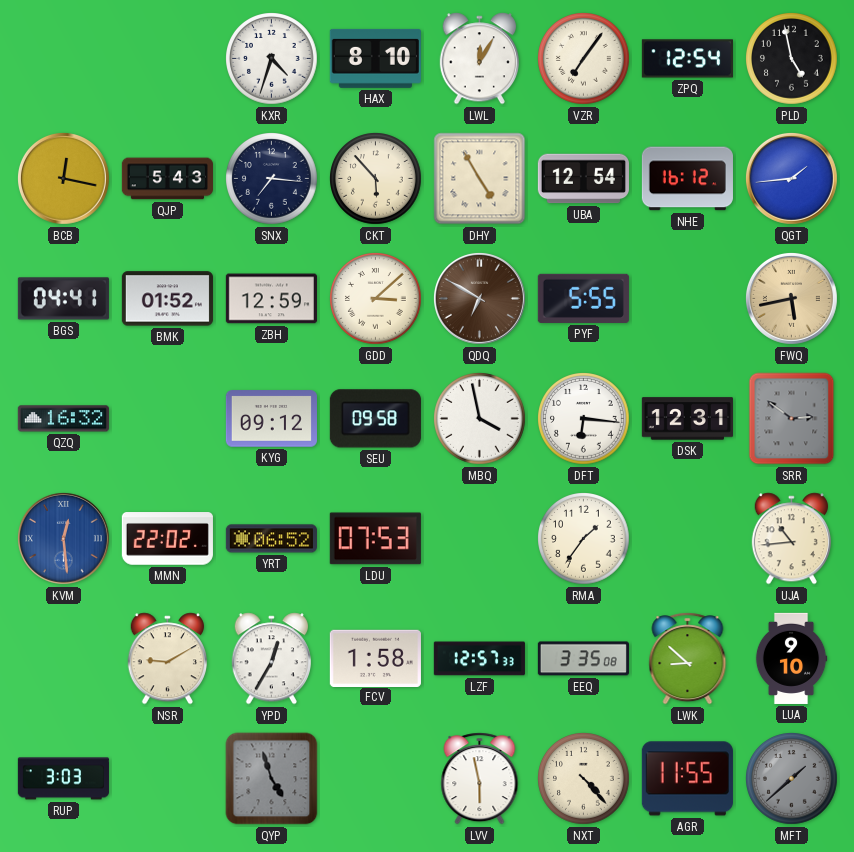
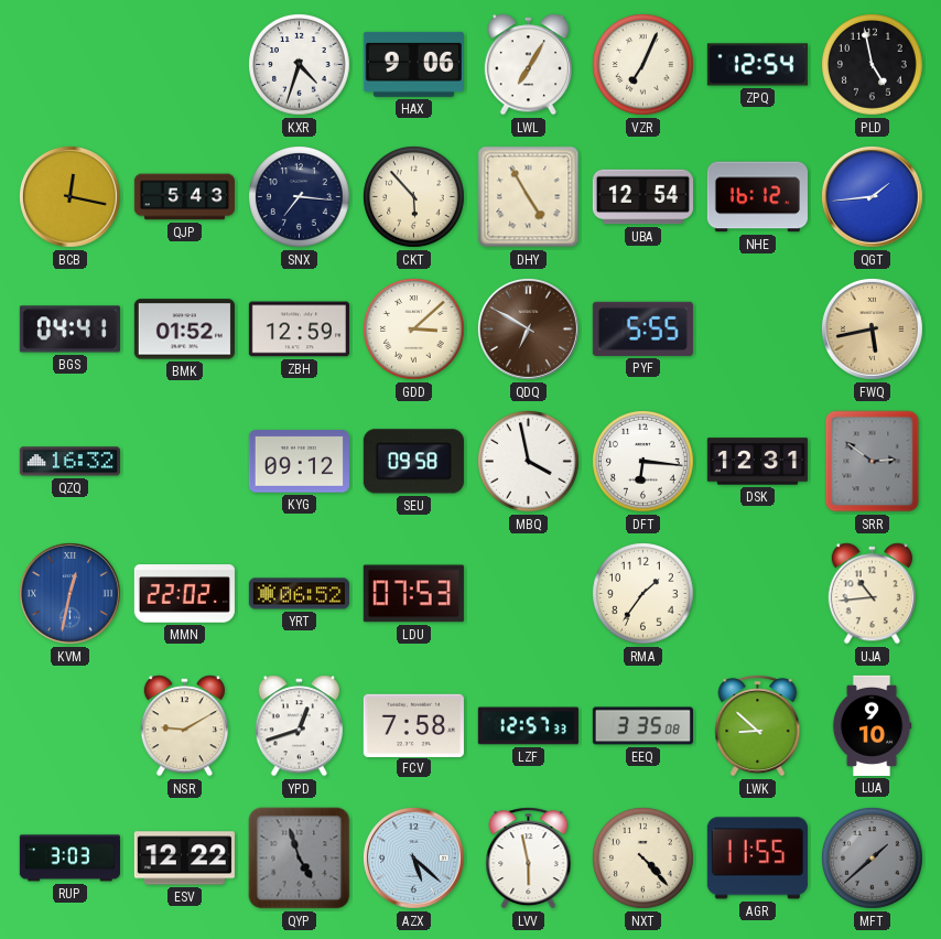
HAX: 8:10 -> 9:06
LWL: 12:05 -> 7:05
VZR: 7:06 -> 7:04
KVM: 12:29 -> 12:32
YPD: 12:35 -> 12:42
FCV: 1:58 -> 7:58
ESV: none -> 12:22
AZX: none -> 5:22
